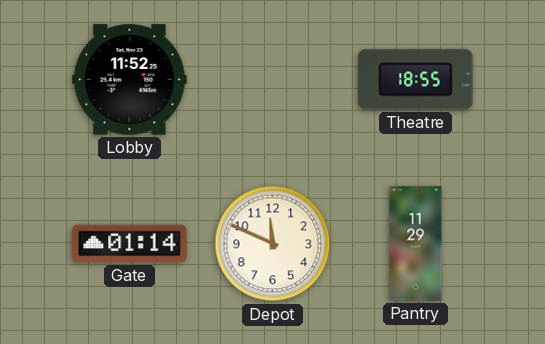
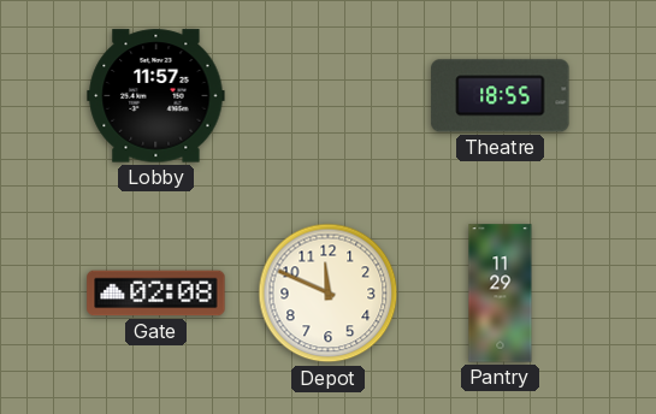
Lobby: 11:52 -> 11:57
Gate: 01:14 -> 02:08
